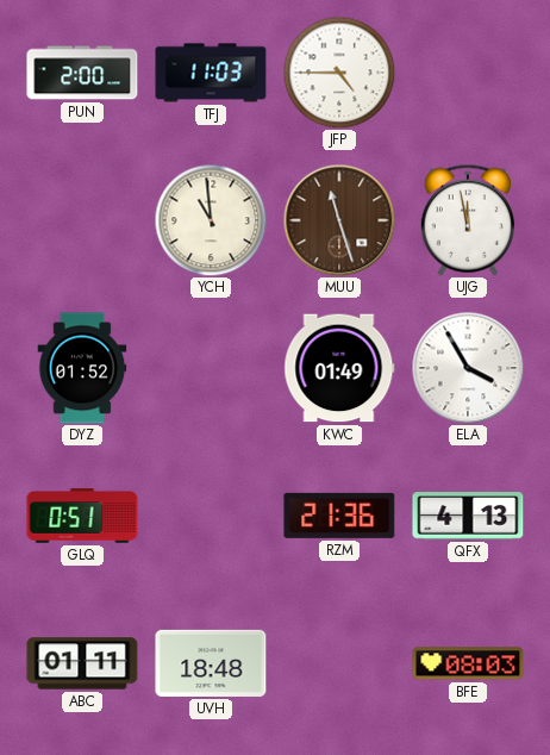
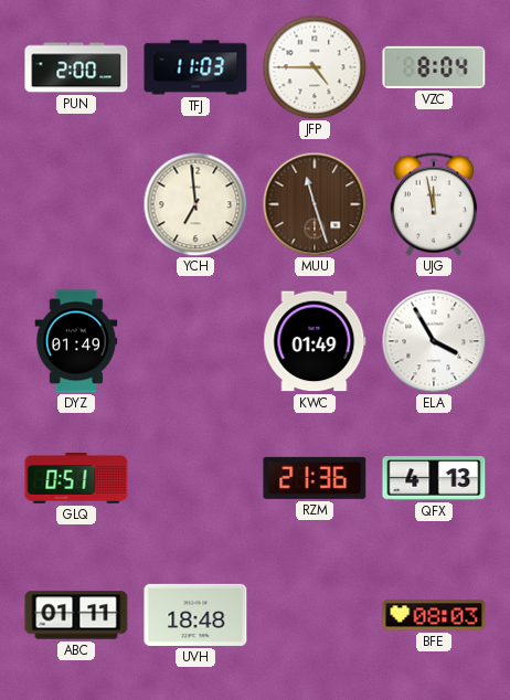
VZC: none -> 8:04
YCH: 10:59 -> 6:59
DYZ: 01:52 -> 01:49
